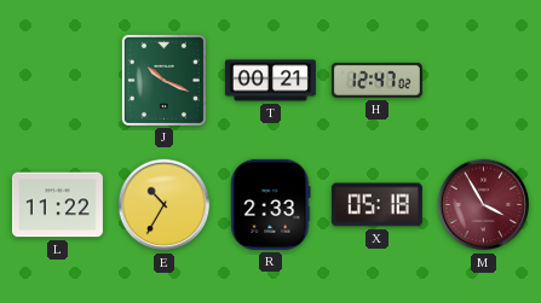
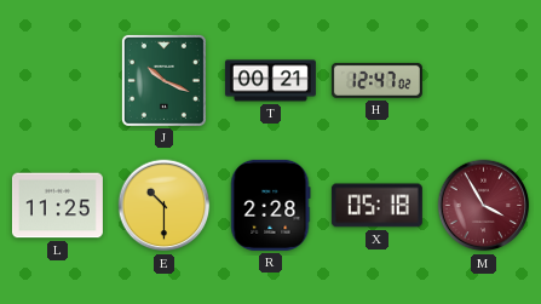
L: 11:22 -> 11:25
E: 10:35 -> 10:30
R: 2:33 -> 2:28
